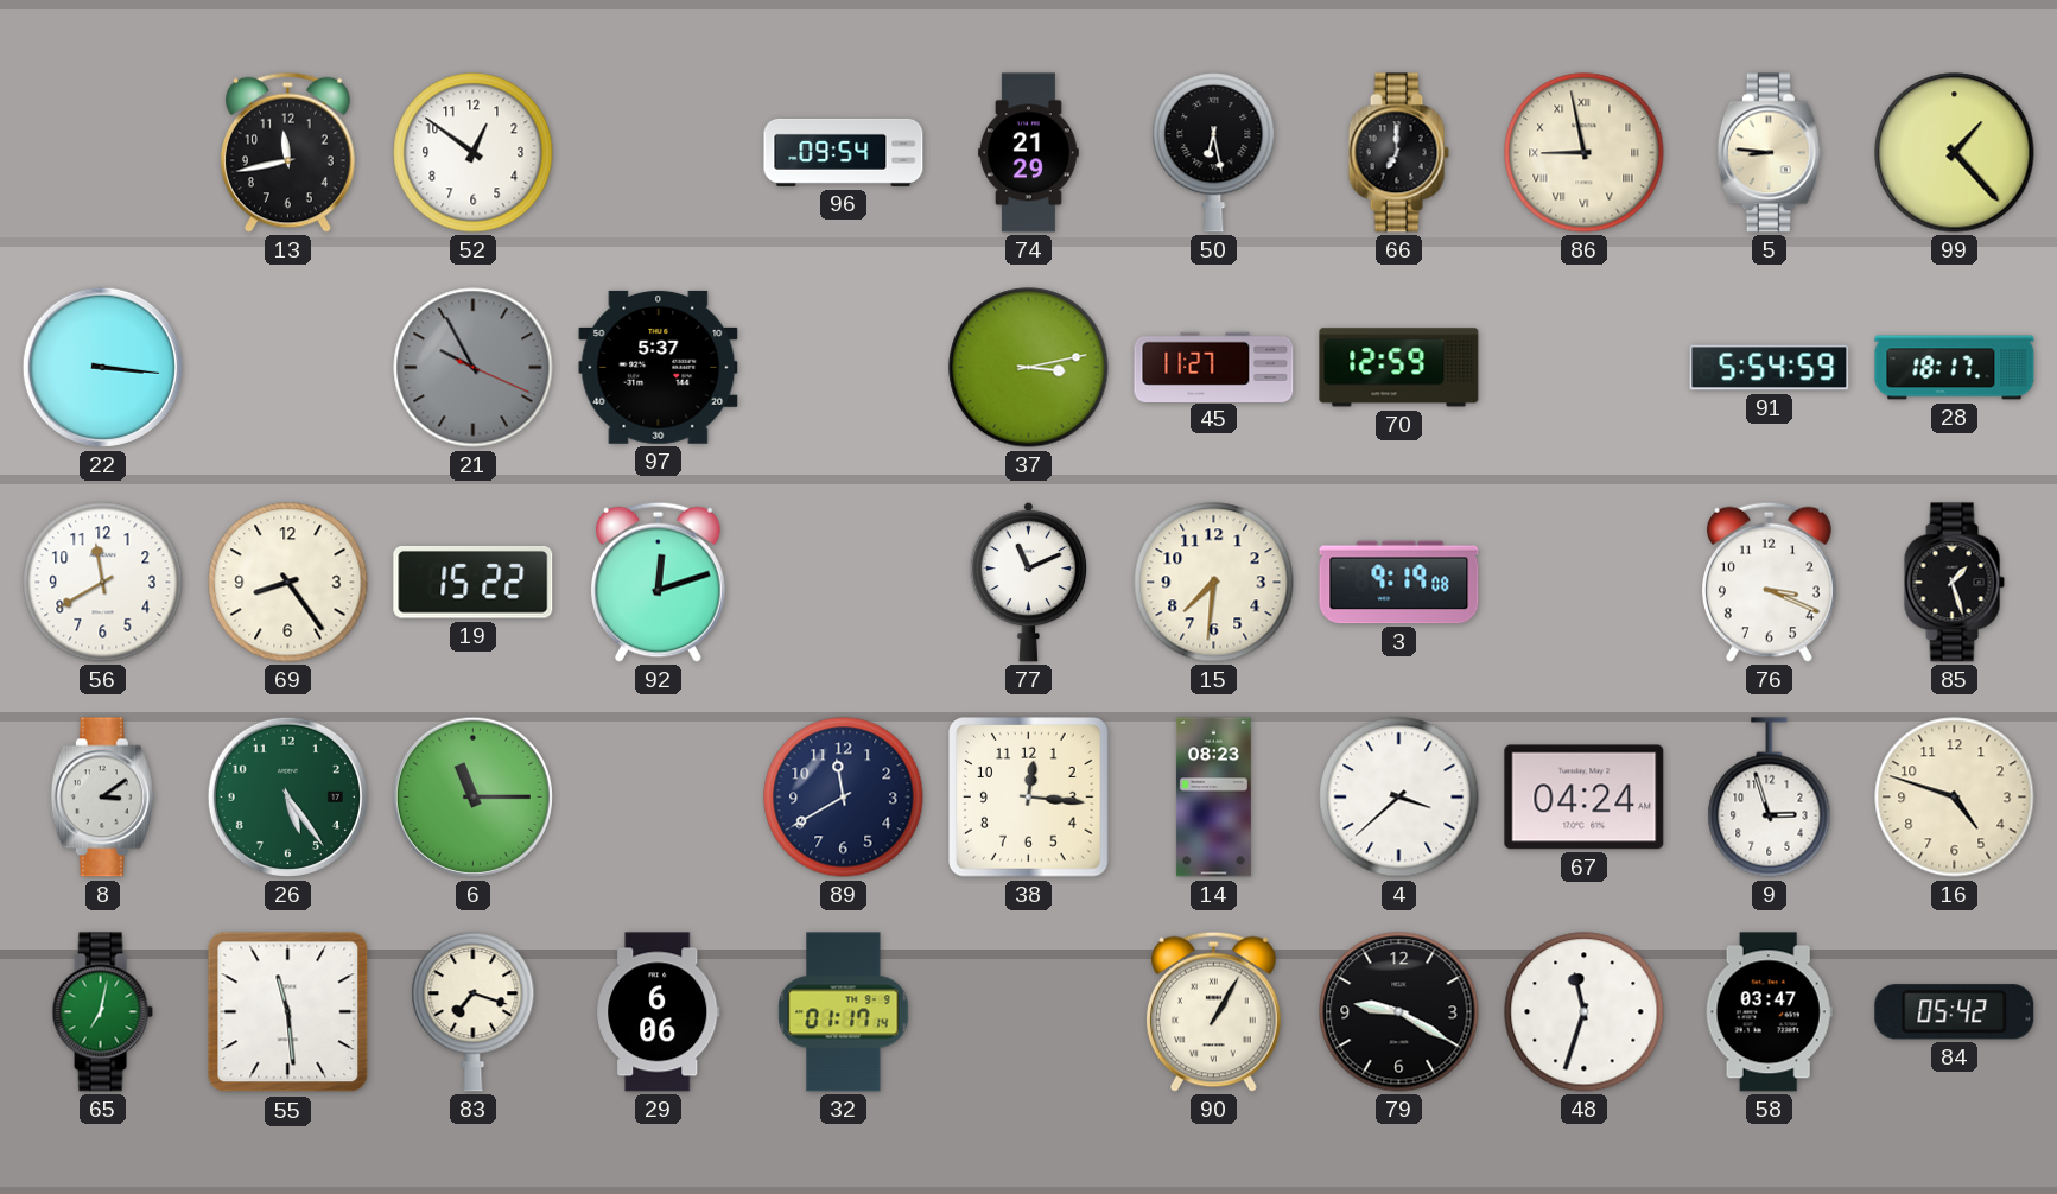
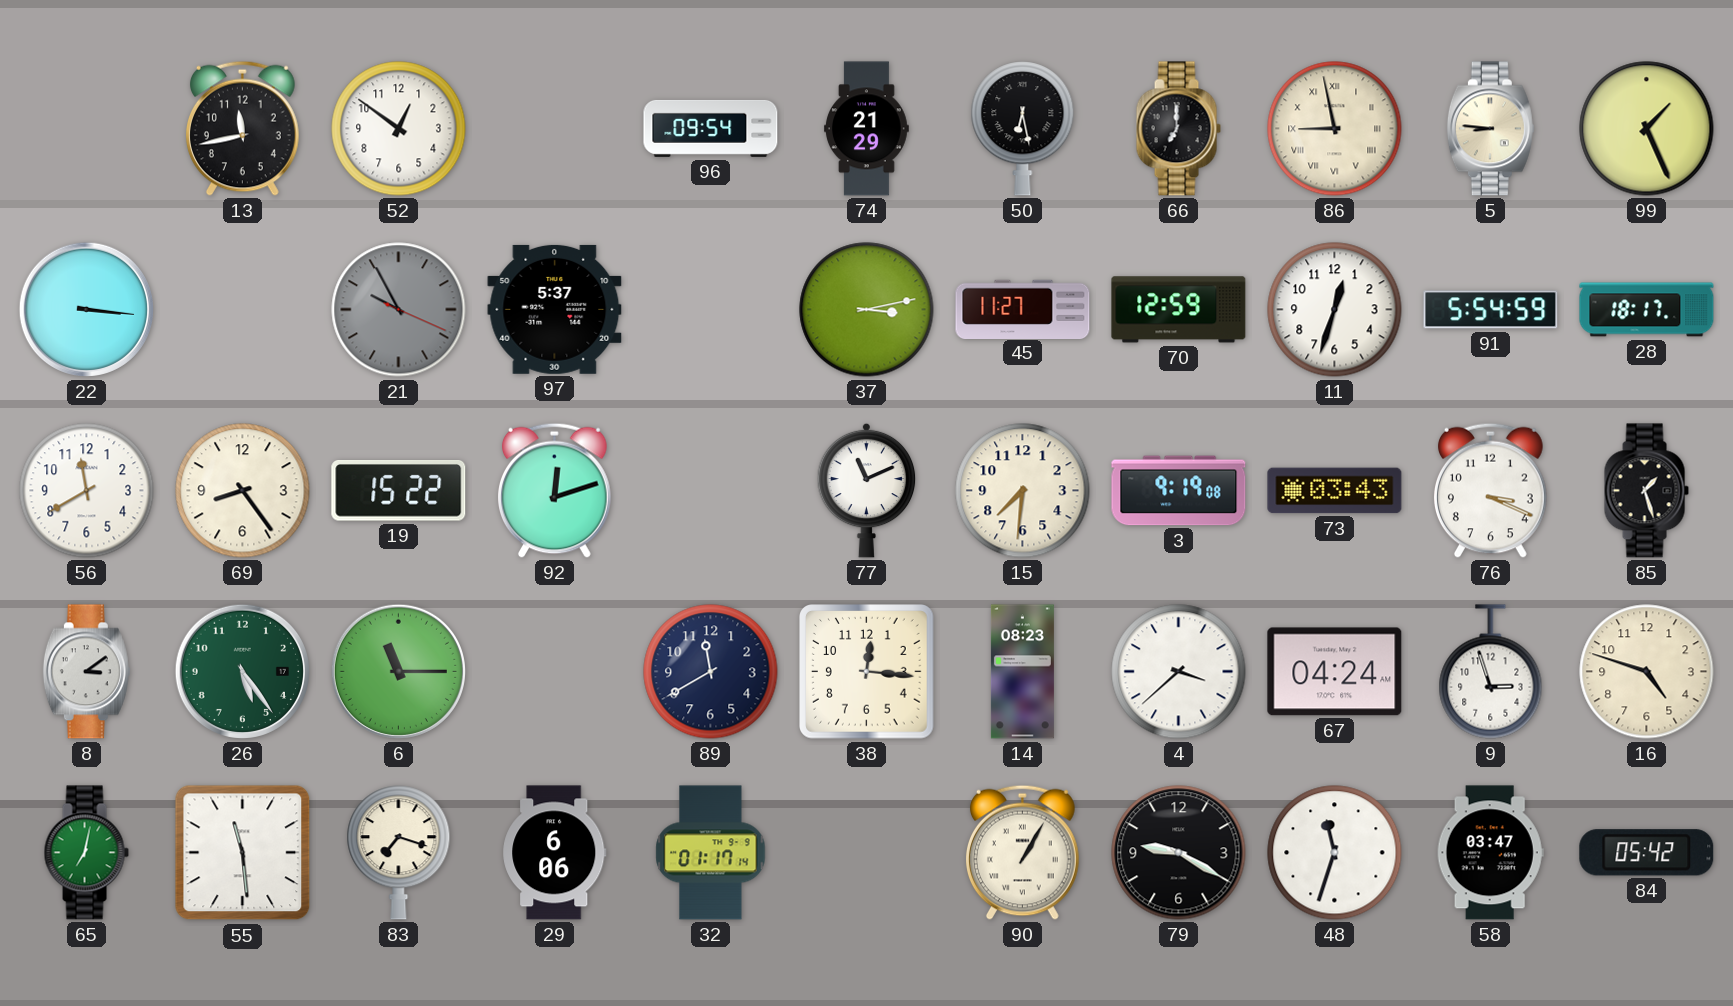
99: 1:23 -> 1:26
11: none -> 12:33
73: none -> 03:43
